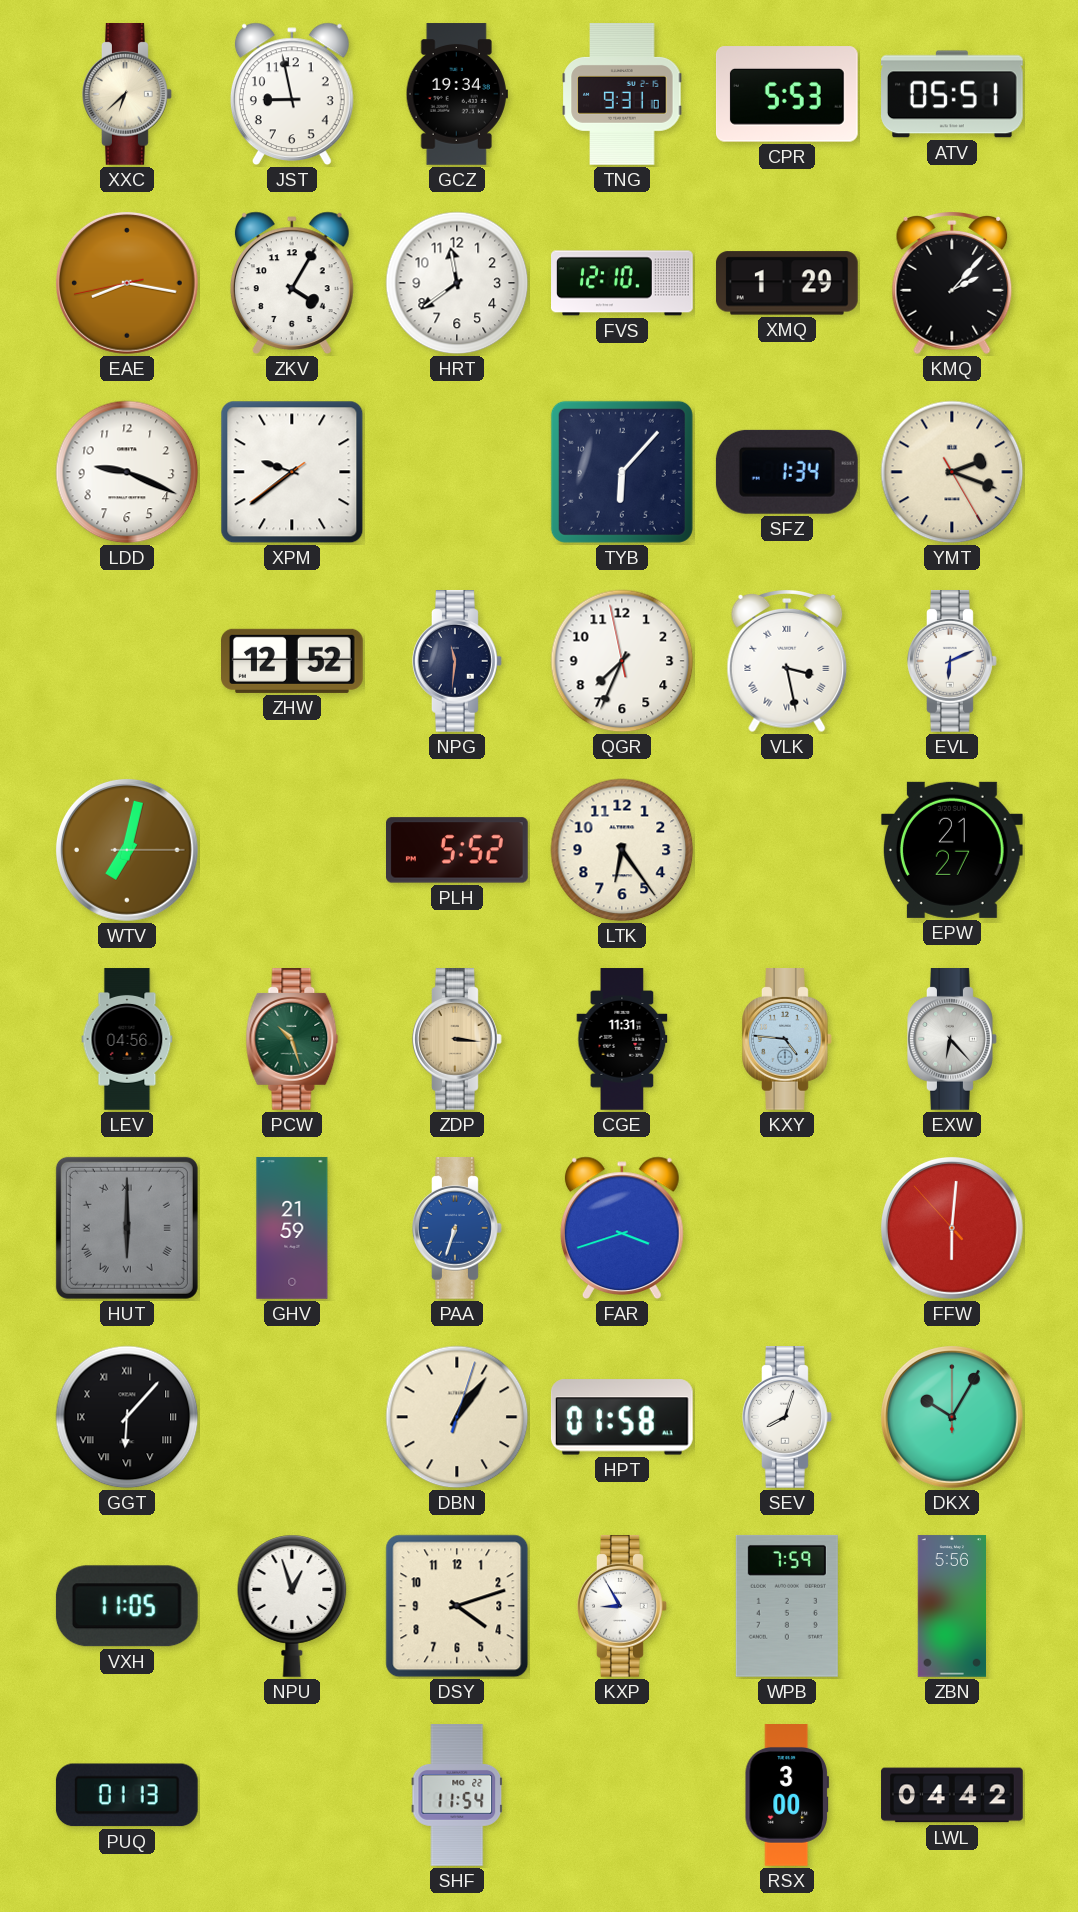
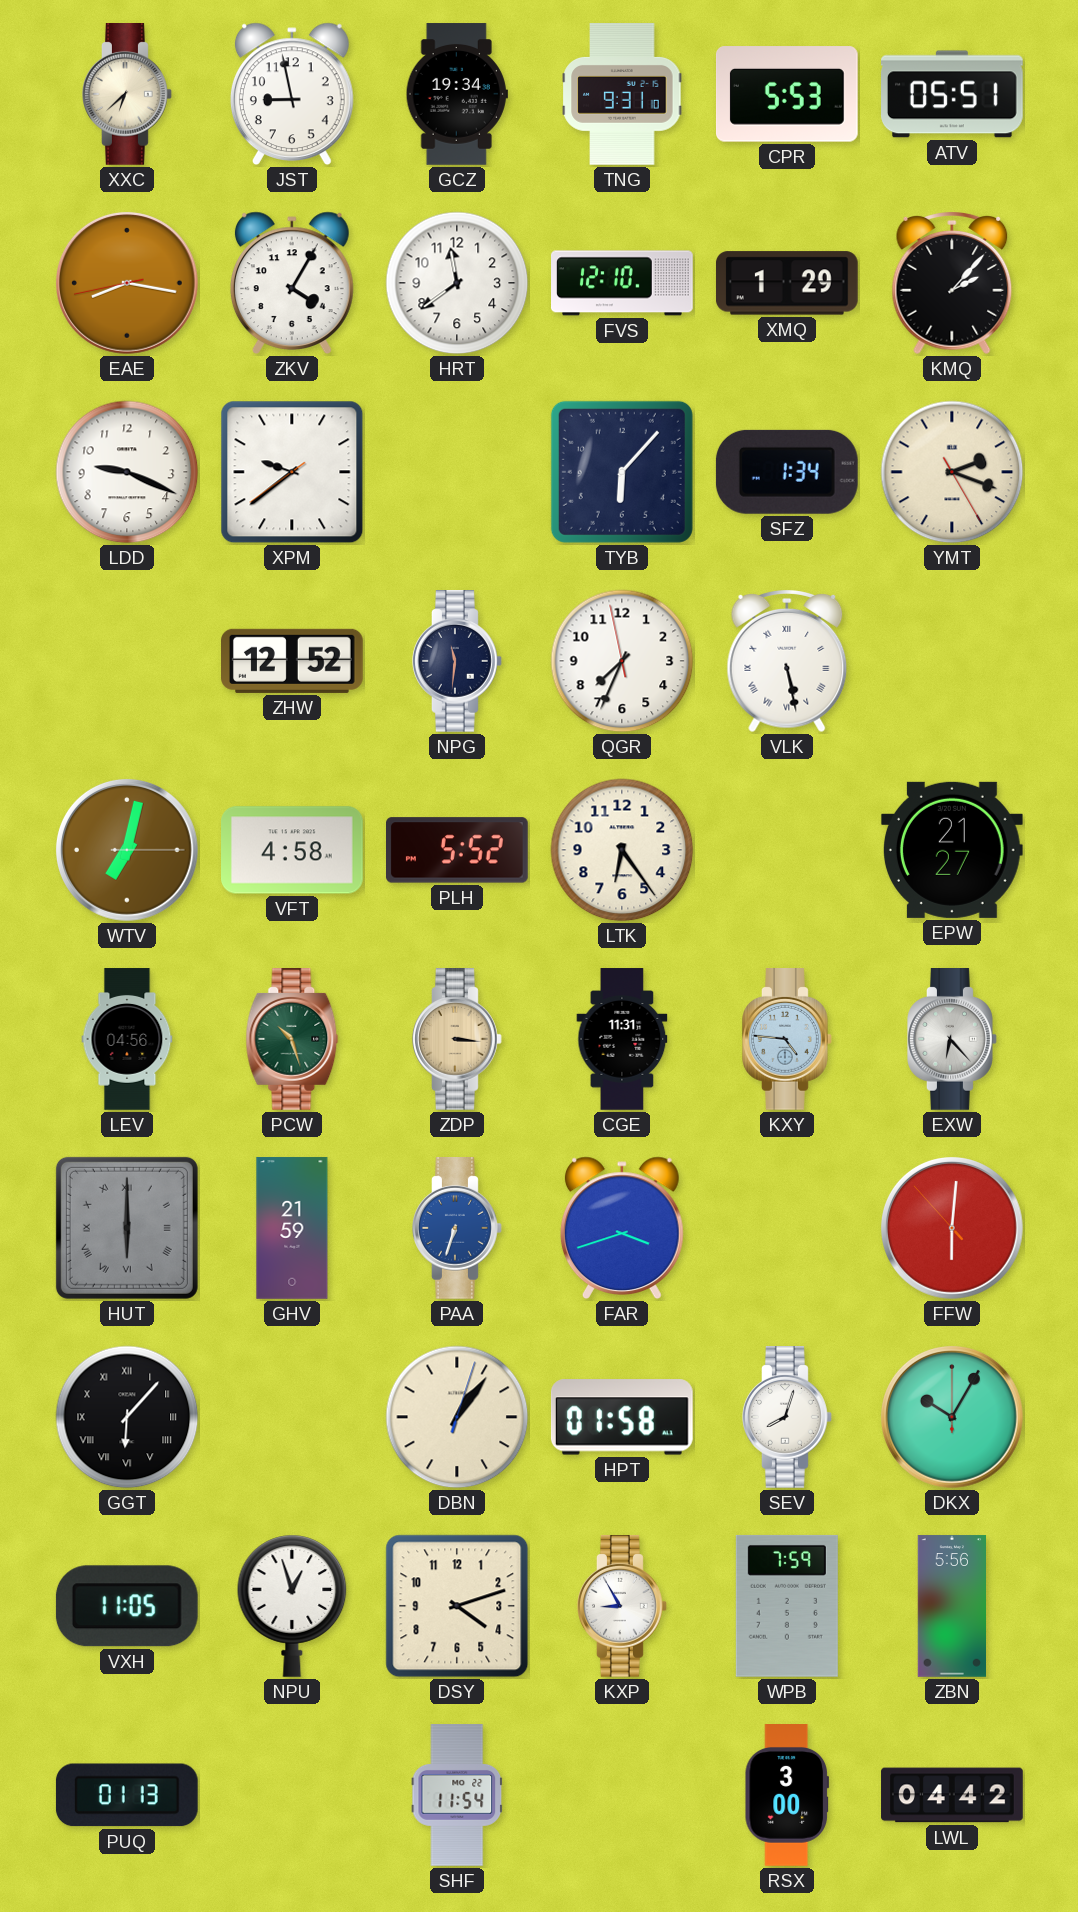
VLK: 3:28 -> 5:28
EVL: 6:11 -> none
VFT: none -> 4:58
